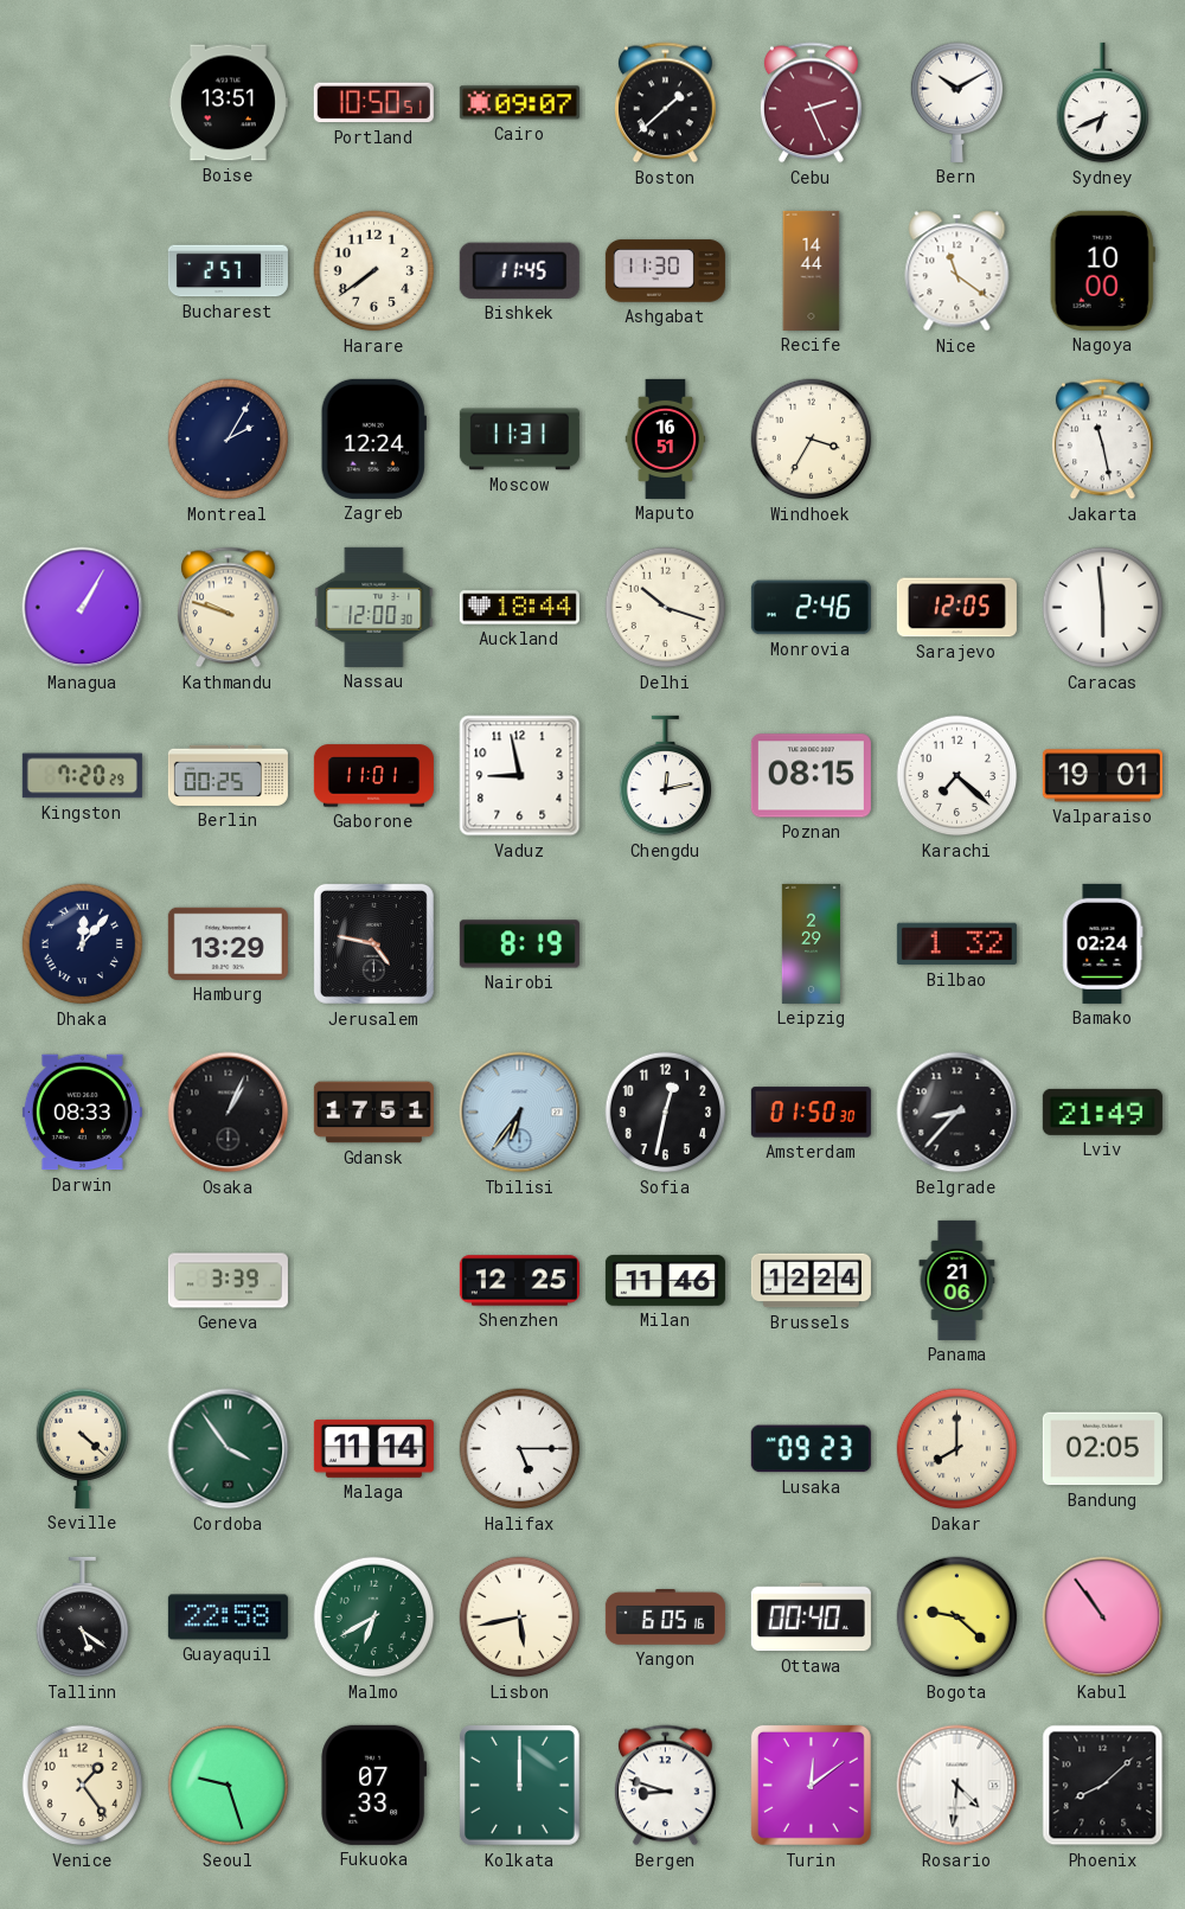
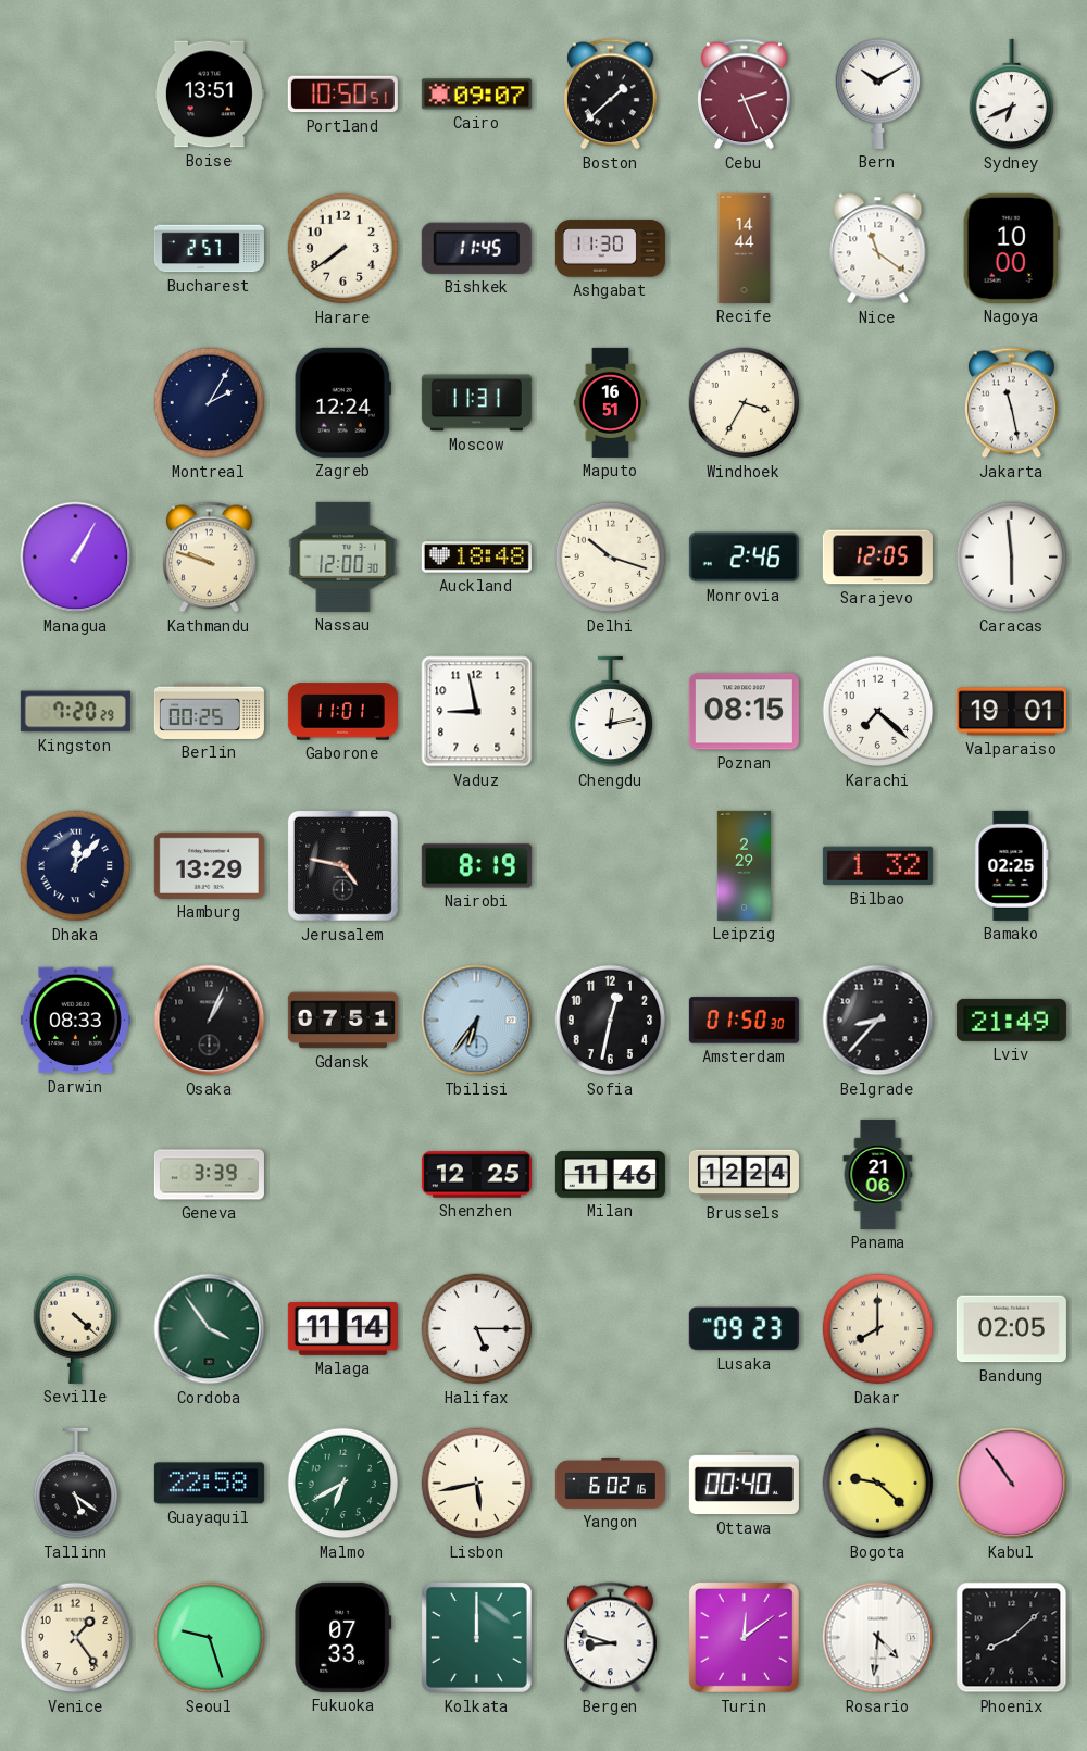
Auckland: 18:44 -> 18:48
Bamako: 02:24 -> 02:25
Gdansk: 17:51 -> 07:51
Yangon: 6:05 -> 6:02
